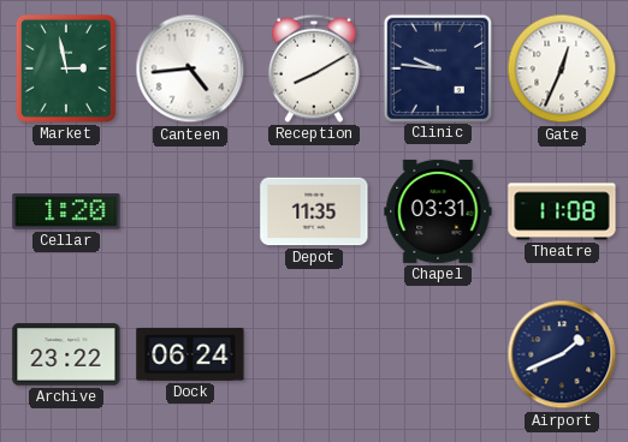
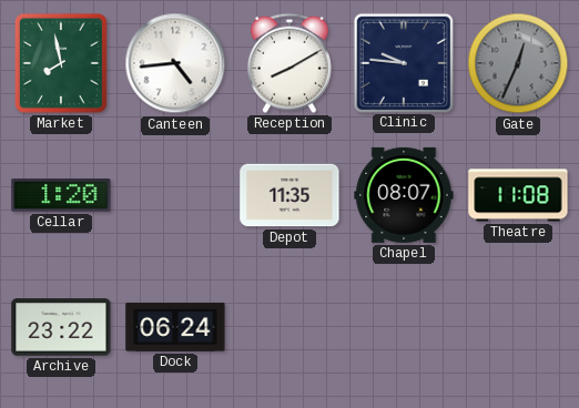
Market: 2:58 -> 7:58
Gate dial: white -> grey
Chapel: 03:31 -> 08:07
Airport: 1:41 -> none
